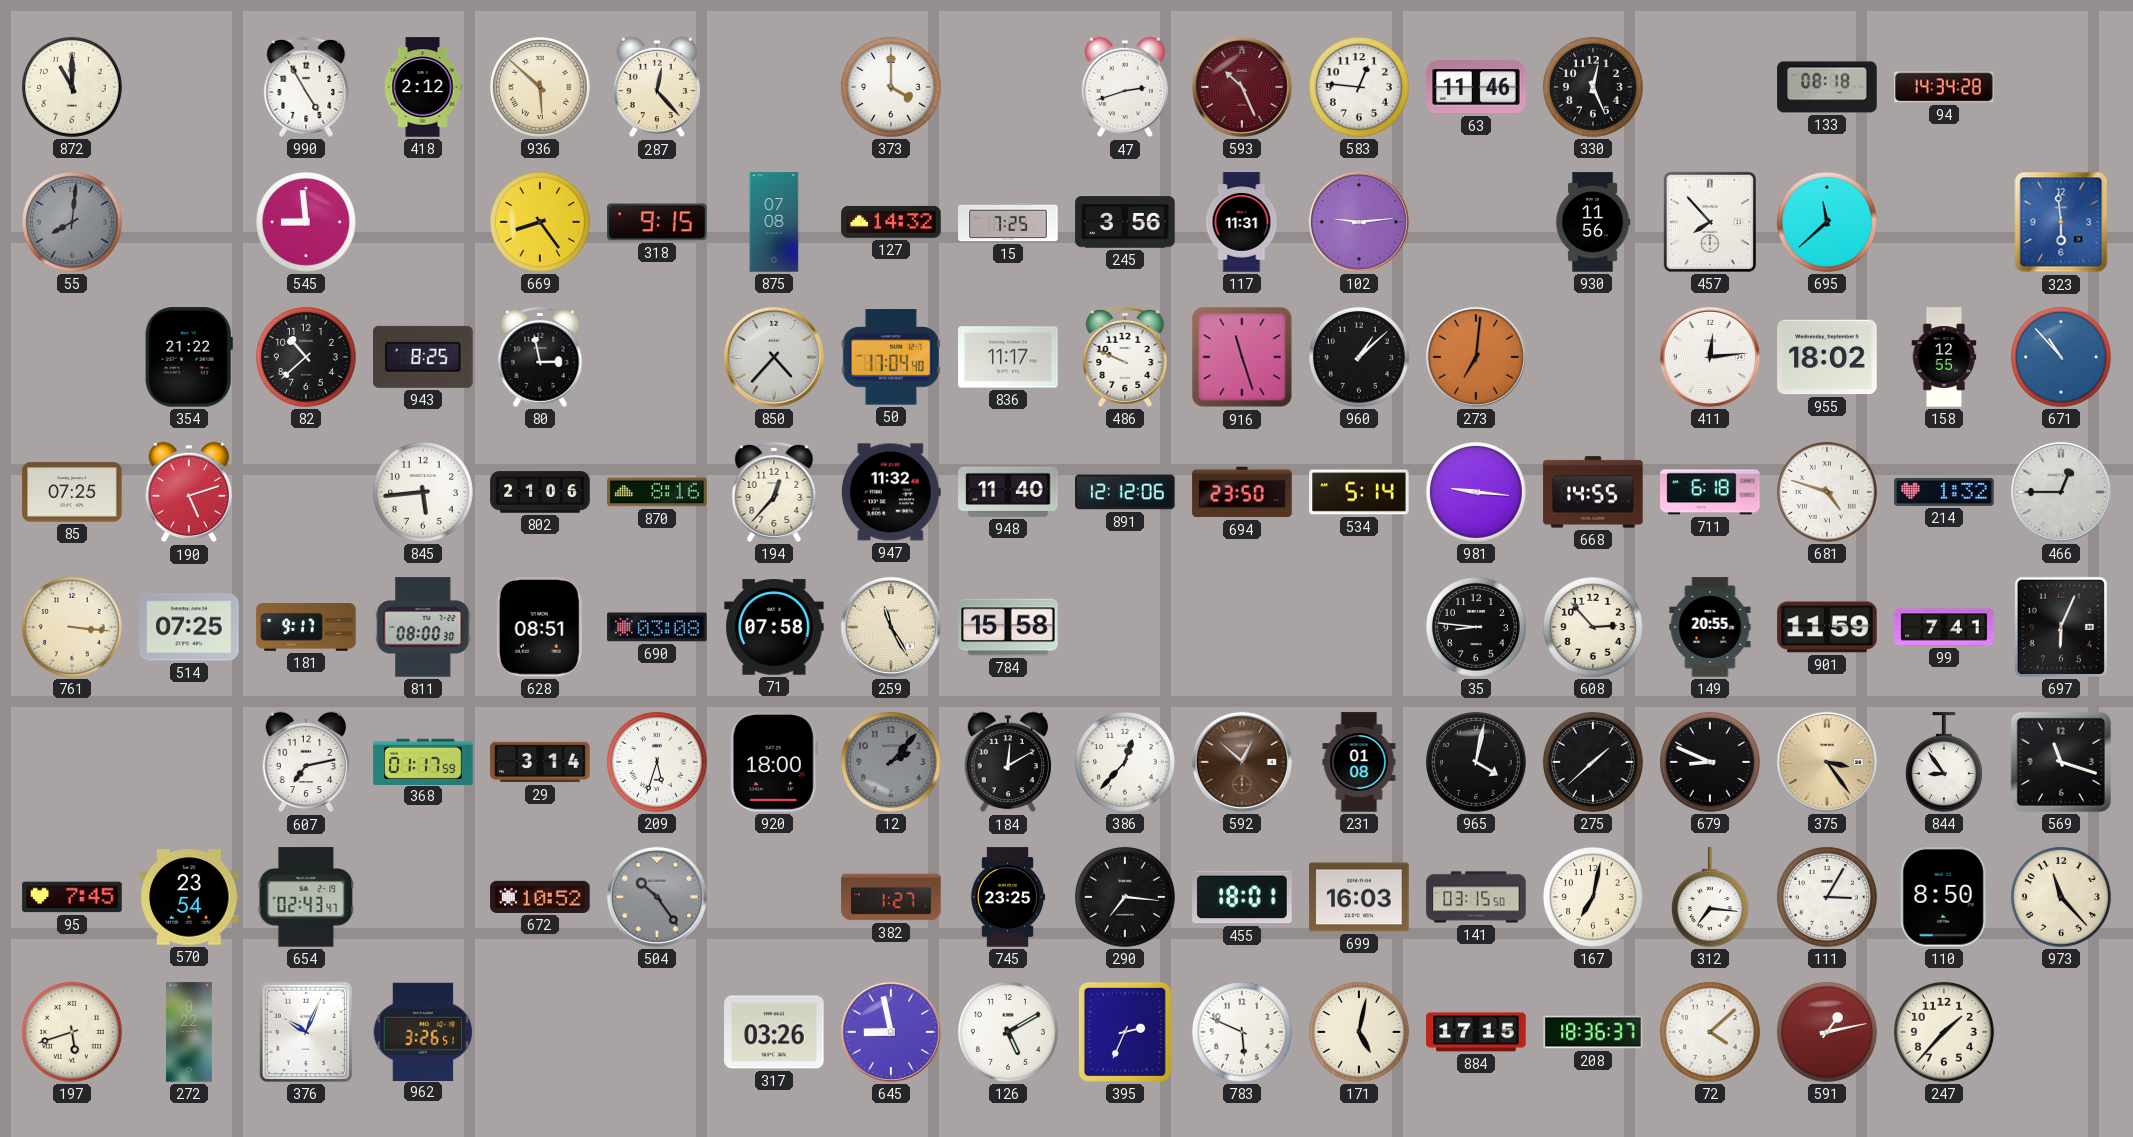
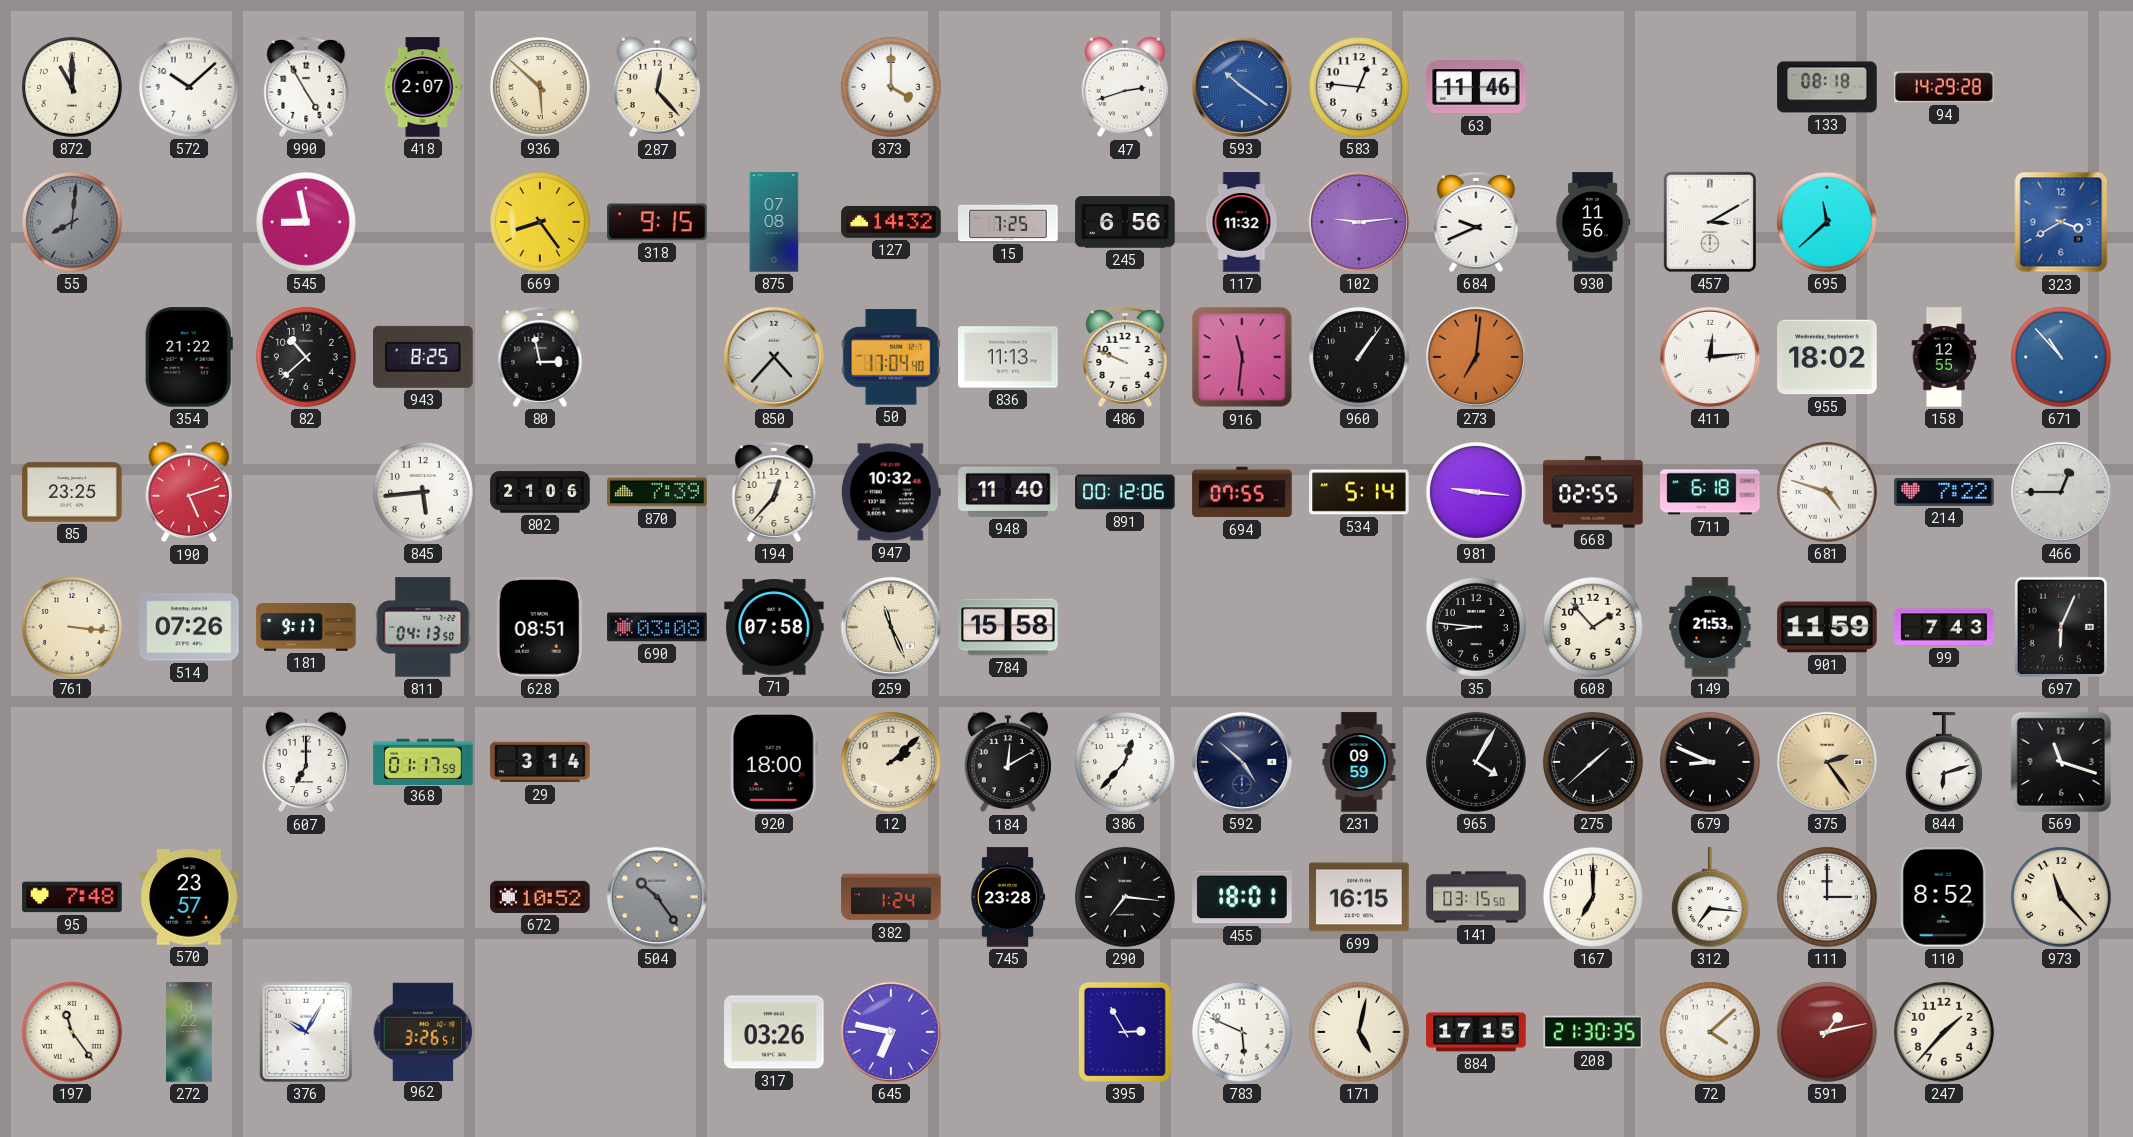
572: none -> 10:08
418: 2:12 -> 2:07
593: 10:26 -> 10:21
593 dial: burgundy -> blue
330: 12:26 -> none
94: 14:34 -> 14:29
545: 8:59 -> 8:58
245: 3:56 -> 6:56
117: 11:31 -> 11:32
684: none -> 9:41
457: 7:53 -> 3:10
323: 5:59 -> 3:40
836: 11:17 -> 11:13
916: 11:27 -> 11:31
960: 1:08 -> 1:06
85: 07:25 -> 23:25
870: 8:16 -> 7:39
947: 11:32 -> 10:32
891: 12:12 -> 00:12
694: 23:50 -> 07:55
668: 14:55 -> 02:55
214: 1:32 -> 7:22
514: 07:25 -> 07:26
811: 08:00 -> 04:13
259: 11:25 -> 11:26
608: 2:53 -> 1:53
149: 20:55 -> 21:53
99: 7:41 -> 7:43
607: 7:13 -> 7:00
209: 5:33 -> none
12: 2:07 -> 2:08
12 dial: grey -> cream
592: 12:52 -> 4:52
592 dial: brown -> navy
231: 01:08 -> 09:59
965: 4:02 -> 4:05
375: 3:24 -> 2:24
844: 8:54 -> 6:12
95: 7:45 -> 7:48
570: 23:54 -> 23:57
654: 02:43 -> none
382: 1:27 -> 1:24
745: 23:25 -> 23:28
699: 16:03 -> 16:15
167: 7:02 -> 7:00
111: 3:05 -> 3:00
110: 8:50 -> 8:52
197: 5:42 -> 11:24
376: 10:04 -> 10:05
645: 8:58 -> 6:47
126: 5:10 -> none
395: 2:34 -> 2:55
208: 18:36 -> 21:30
